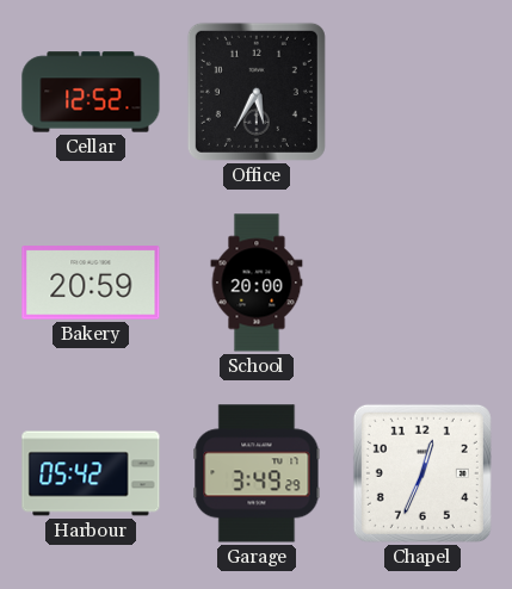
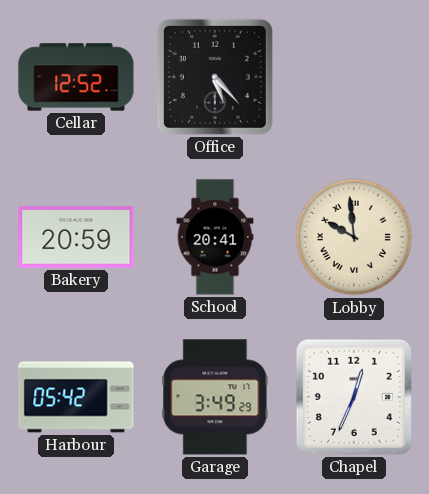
Office: 5:35 -> 5:23
School: 20:00 -> 20:41
Lobby: none -> 9:59
